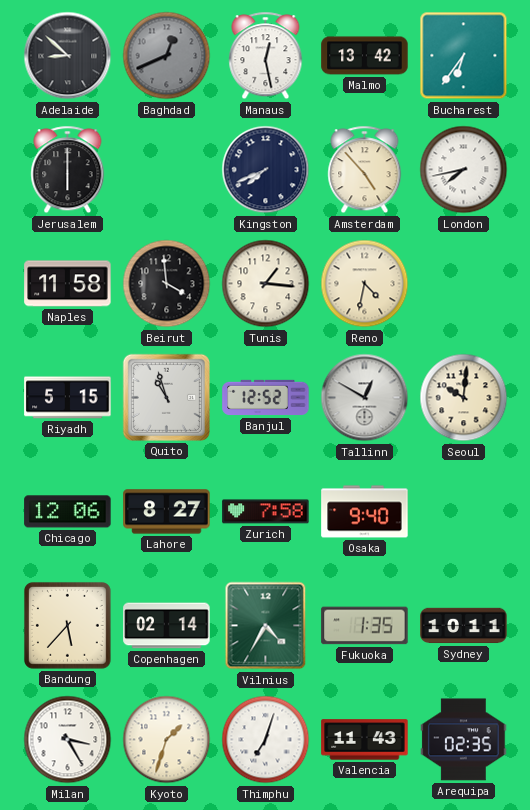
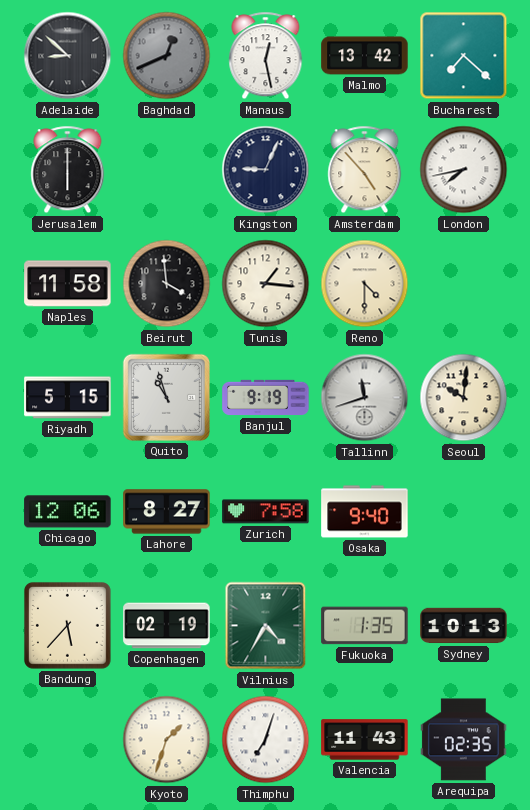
Bucharest: 6:36 -> 7:22
Kingston: 7:41 -> 9:04
Reno: 4:32 -> 4:30
Banjul: 12:52 -> 9:19
Tallinn: 12:50 -> 11:42
Copenhagen: 02:14 -> 02:19
Sydney: 10:11 -> 10:13
Milan: 3:25 -> none
